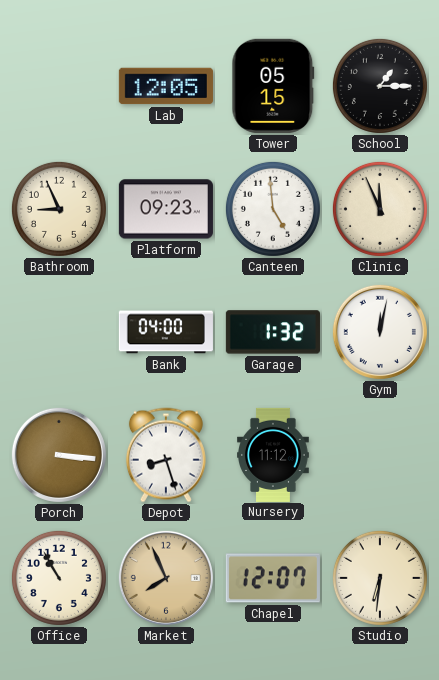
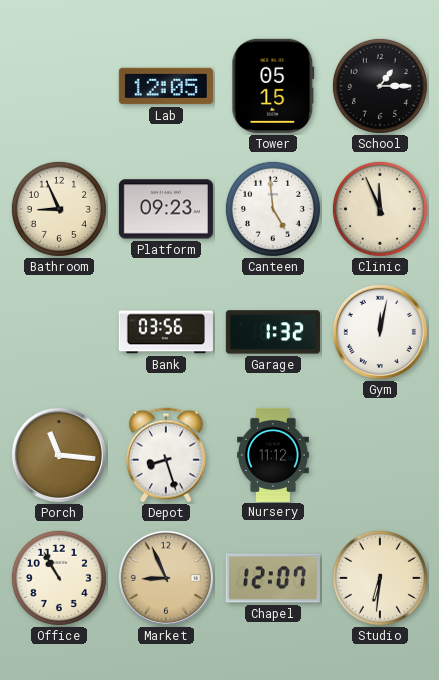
Bank: 04:00 -> 03:56
Porch: 3:16 -> 11:16
Market: 7:56 -> 8:56
